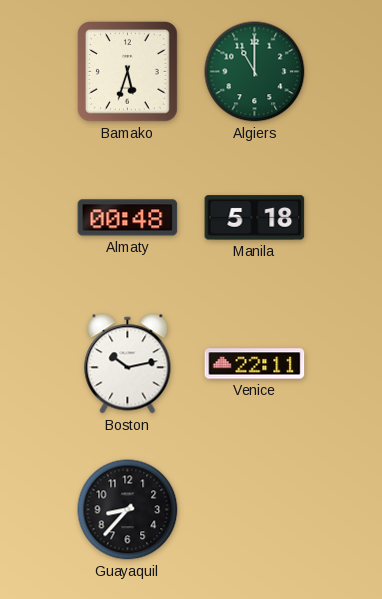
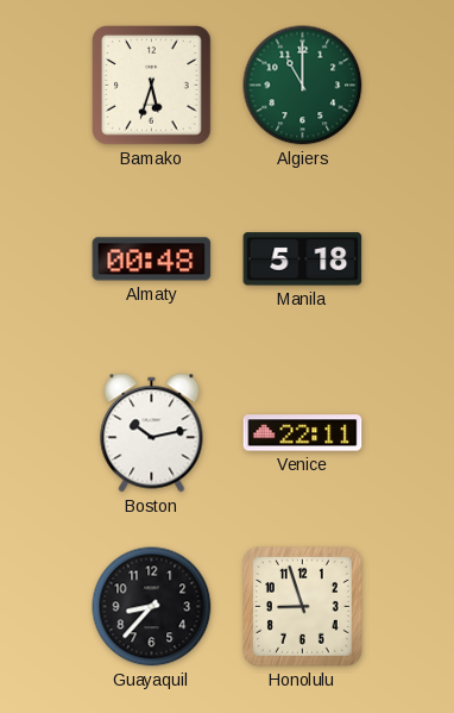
Honolulu: none -> 8:57
